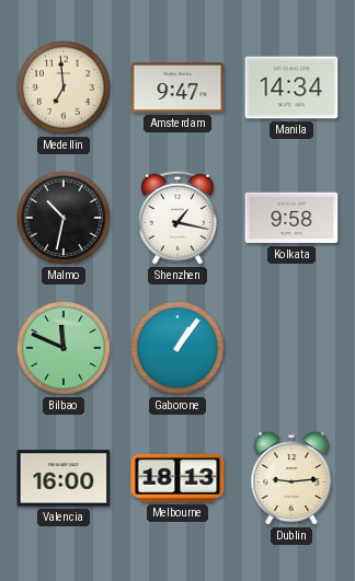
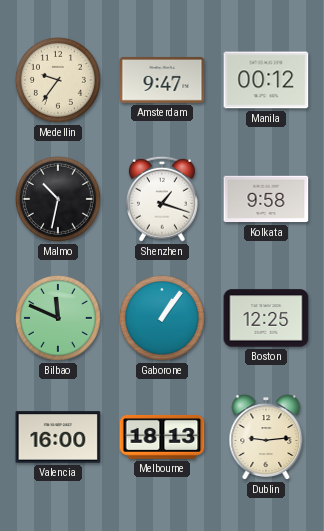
Medellin: 6:59 -> 9:36
Manila: 14:34 -> 00:12
Shenzhen: 1:17 -> 1:18
Boston: none -> 12:25
